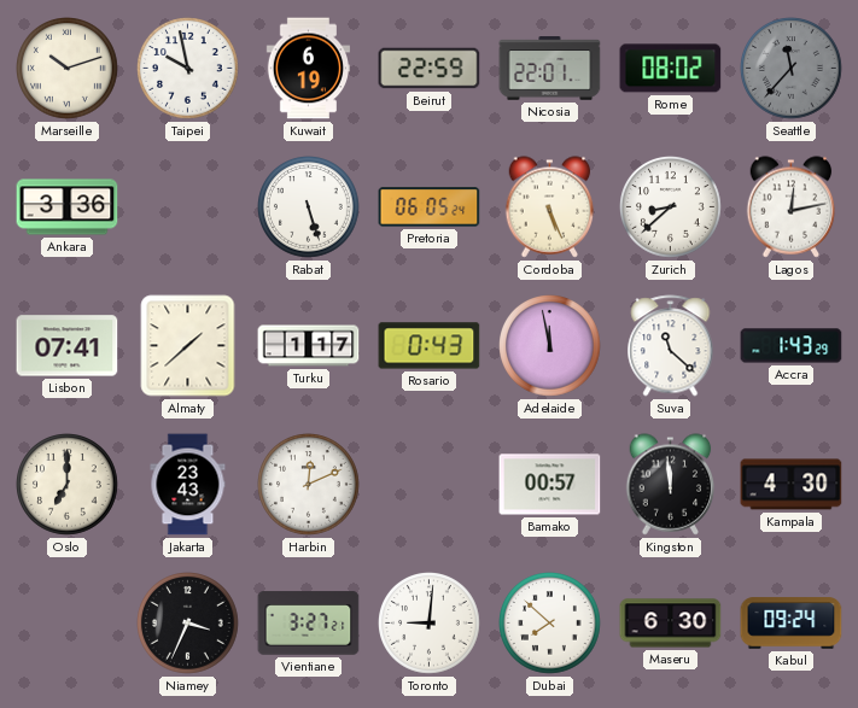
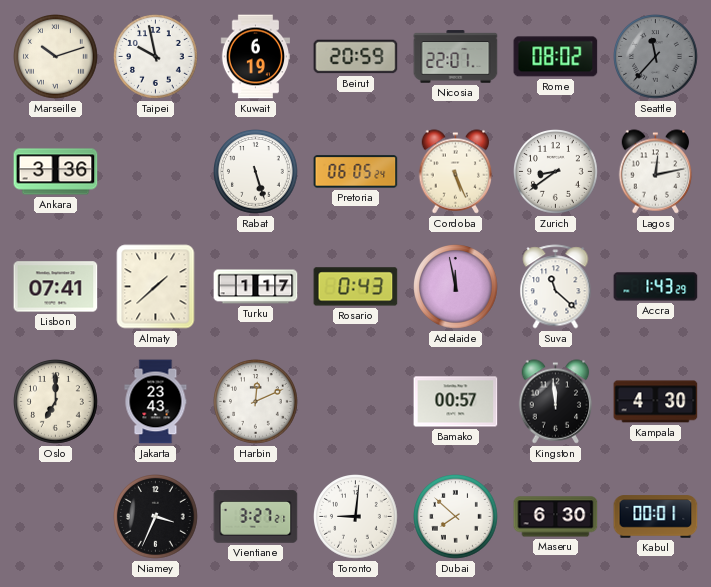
Beirut: 22:59 -> 20:59
Zurich: 8:38 -> 8:39
Kabul: 09:24 -> 00:01
